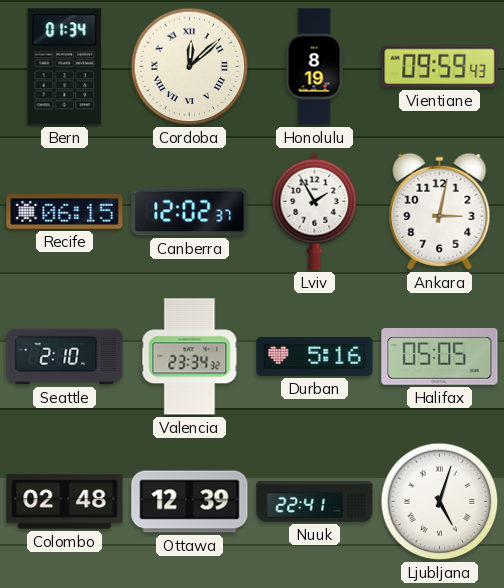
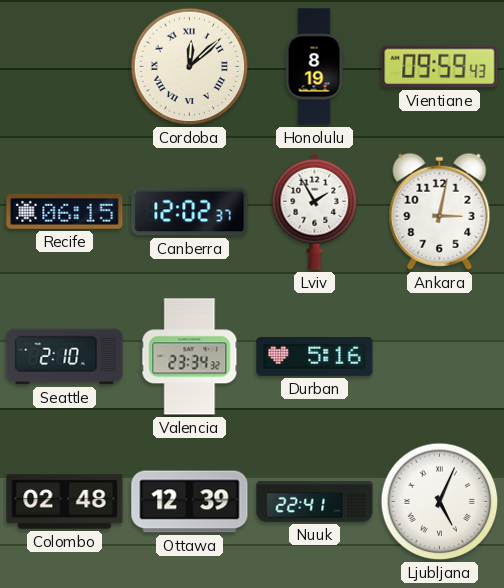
Bern: 01:34 -> none
Halifax: 05:05 -> none
Ljubljana: 5:03 -> 5:04
